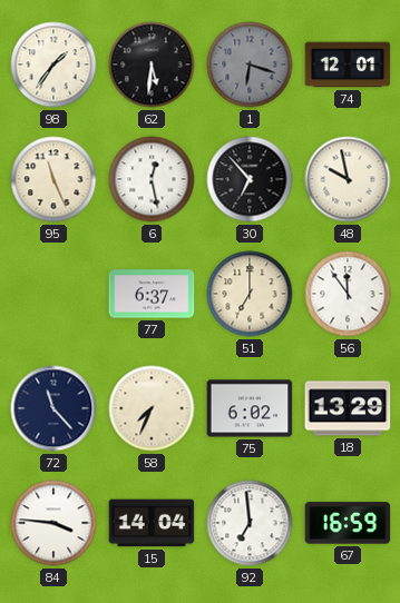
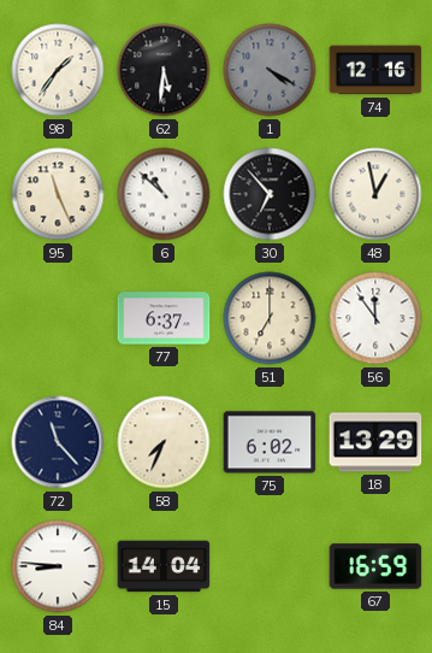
1: 6:18 -> 4:20
74: 12:01 -> 12:16
6: 12:28 -> 10:52
48: 9:58 -> 12:58
84: 3:46 -> 8:46
92: 6:59 -> none
